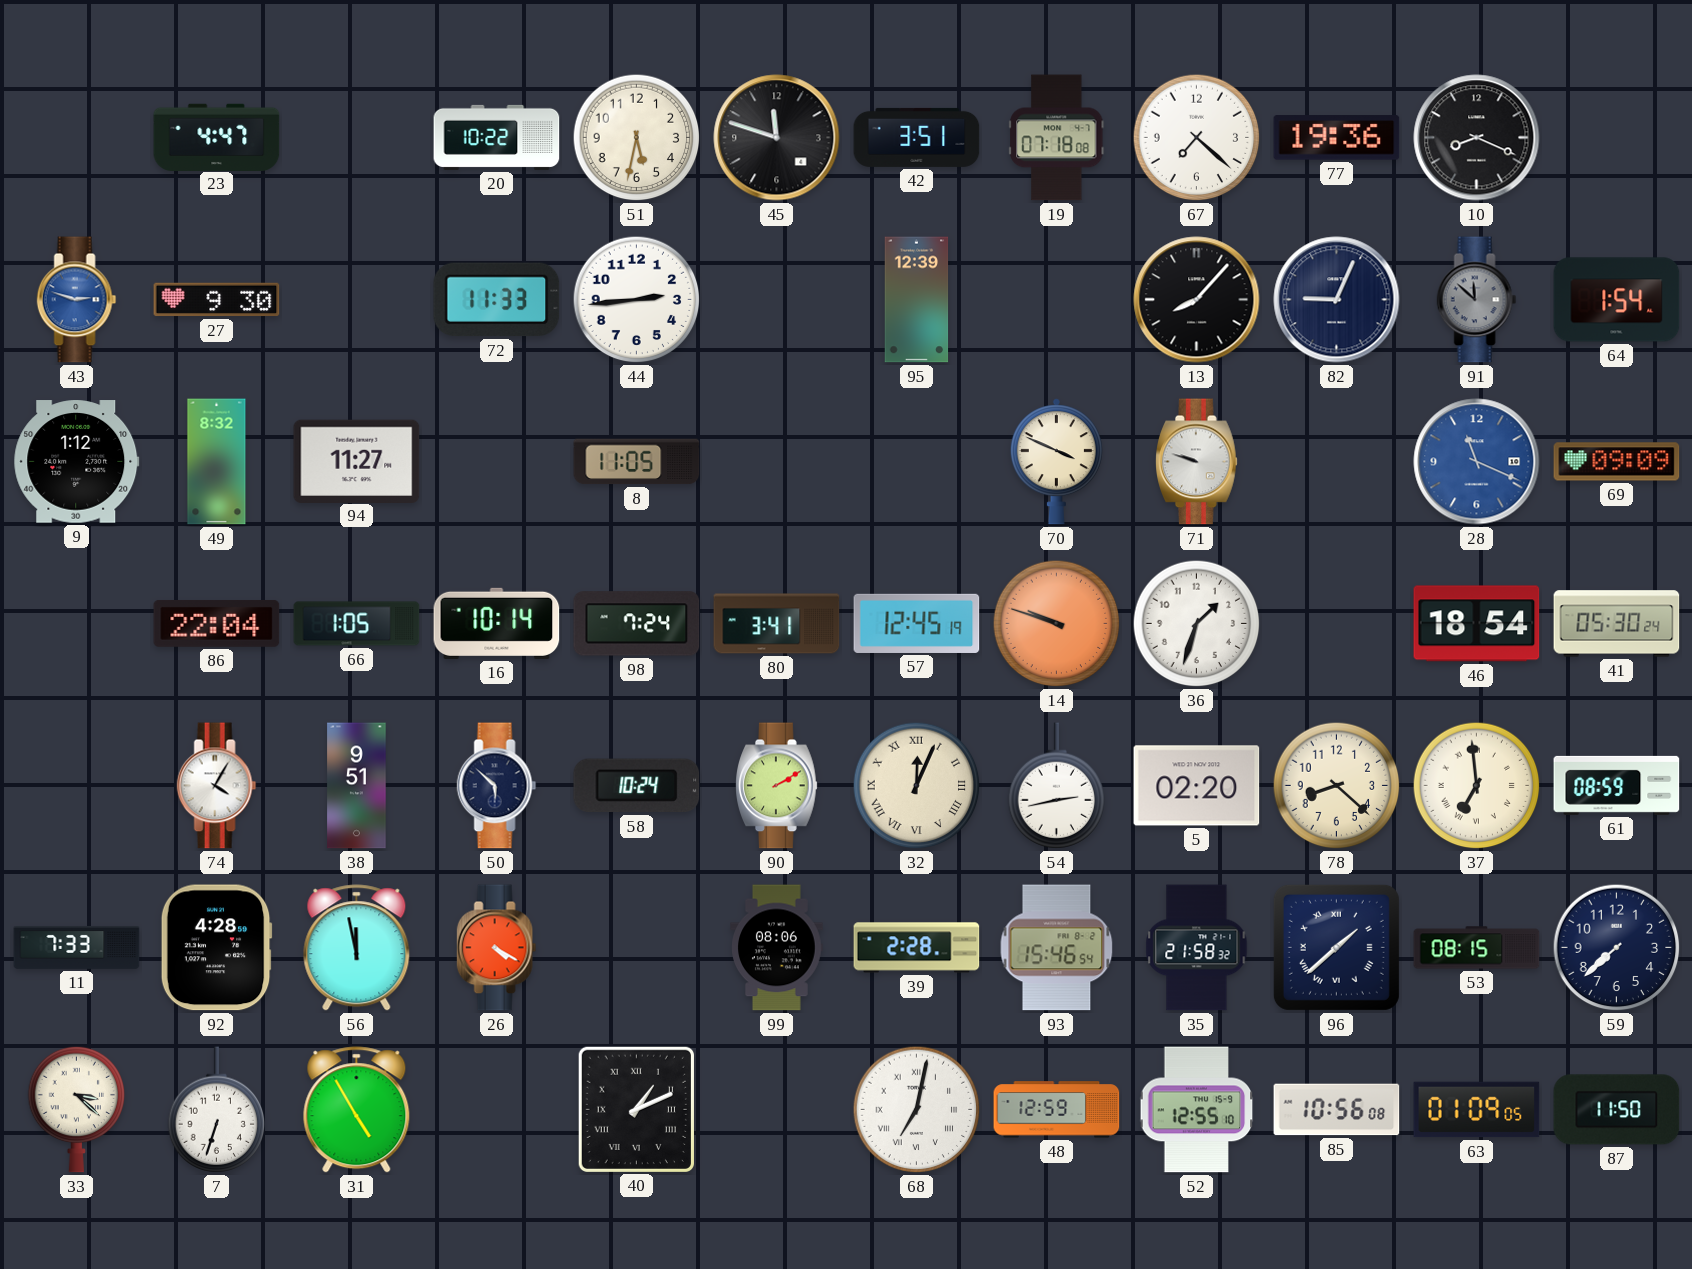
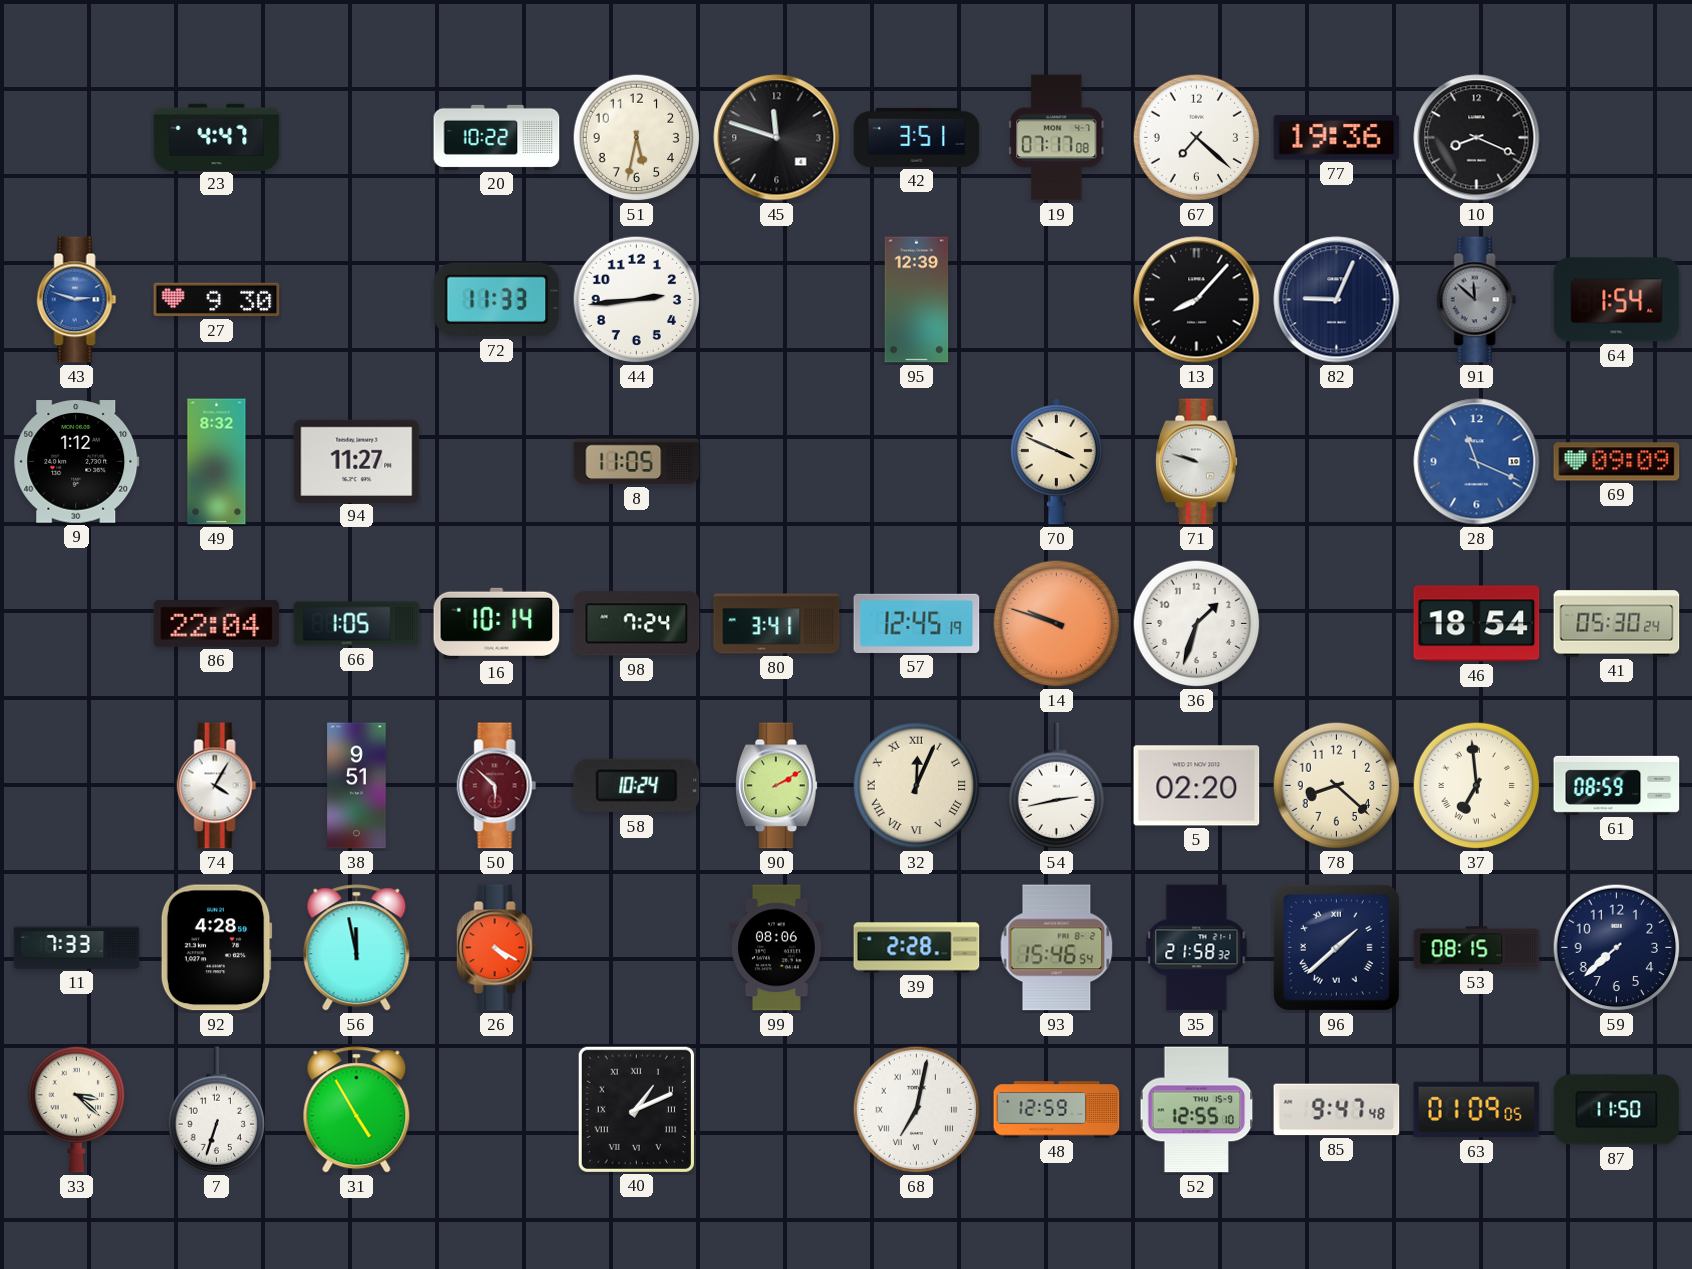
19: 07:18 -> 07:17
50 dial: navy -> burgundy
85: 10:56 -> 9:47
